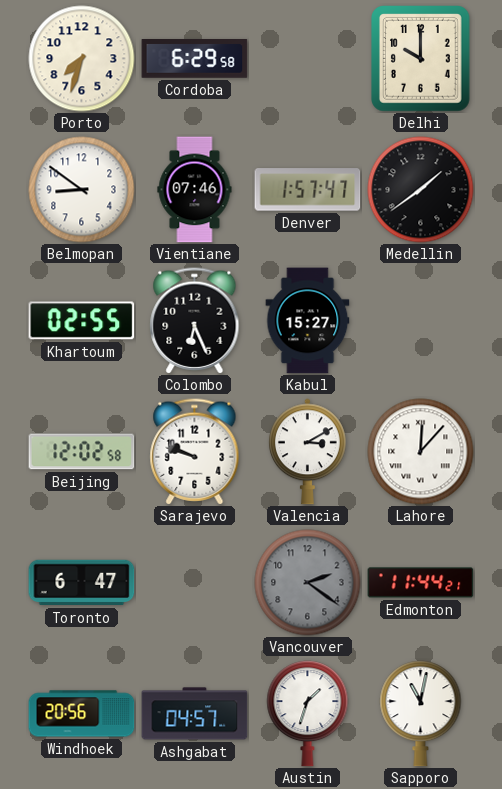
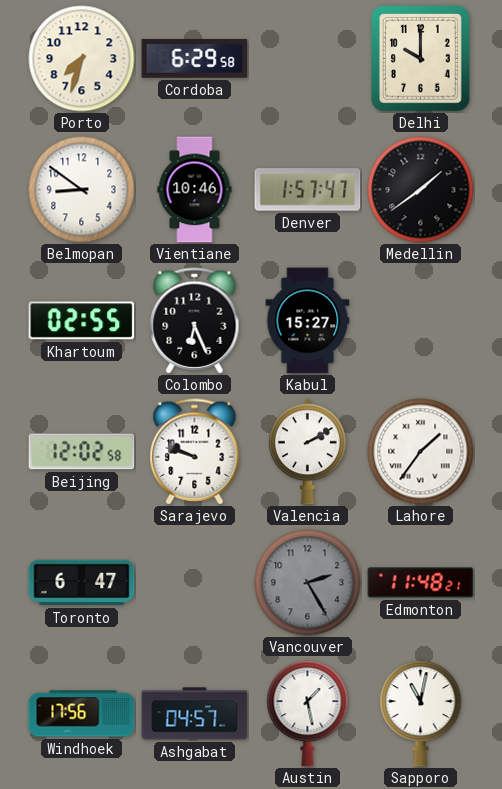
Vientiane: 07:46 -> 10:46
Valencia: 3:10 -> 2:10
Lahore: 12:07 -> 1:36
Vancouver: 2:21 -> 2:25
Edmonton: 11:44 -> 11:48
Windhoek: 20:56 -> 17:56
Austin: 1:33 -> 1:28
